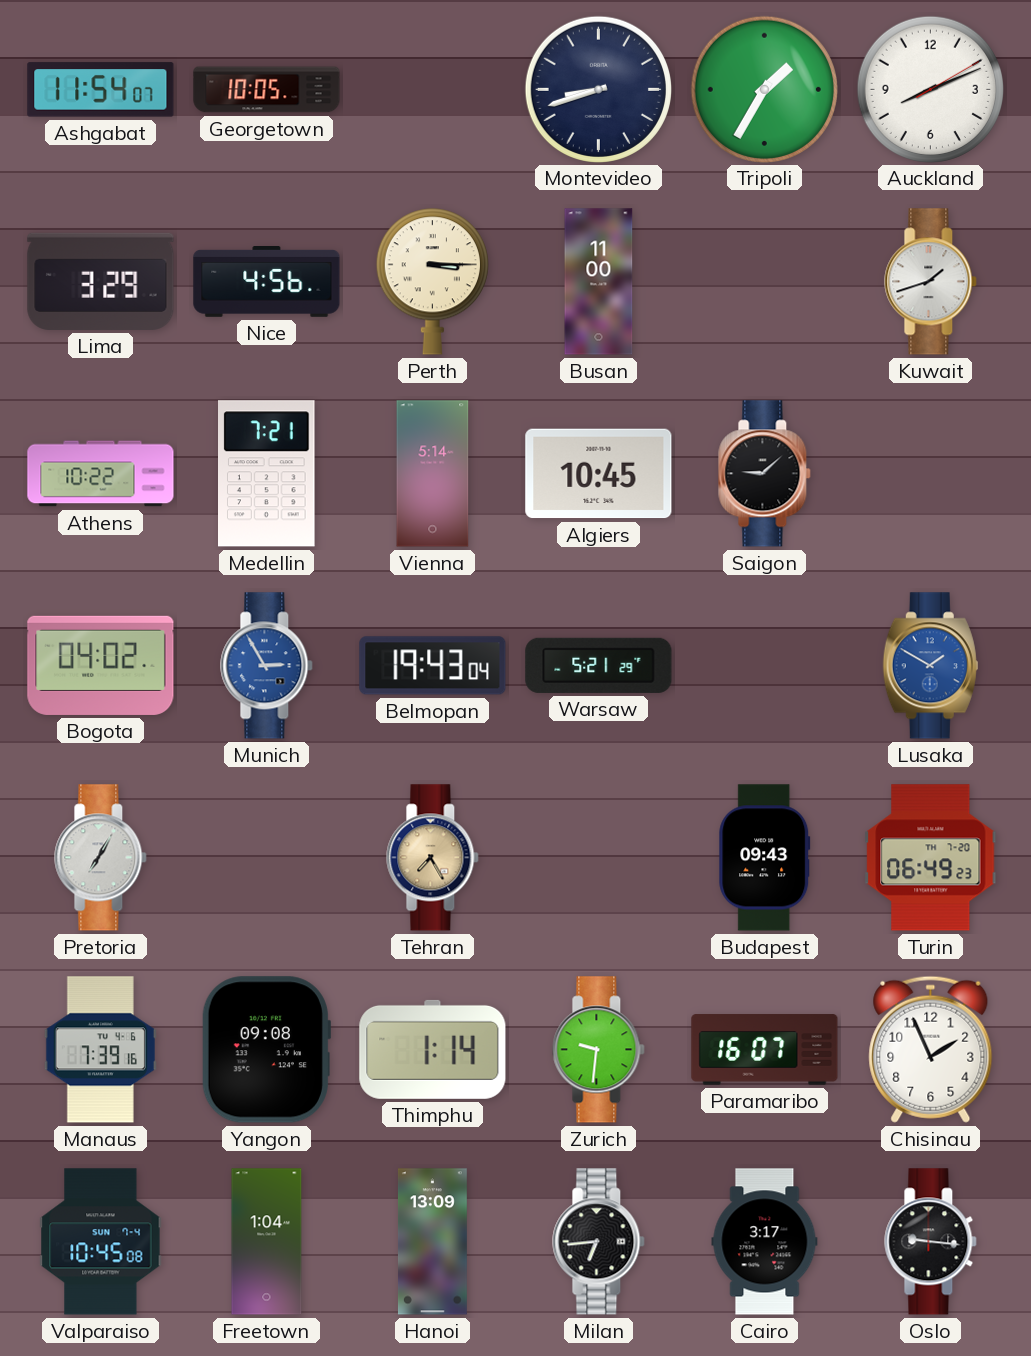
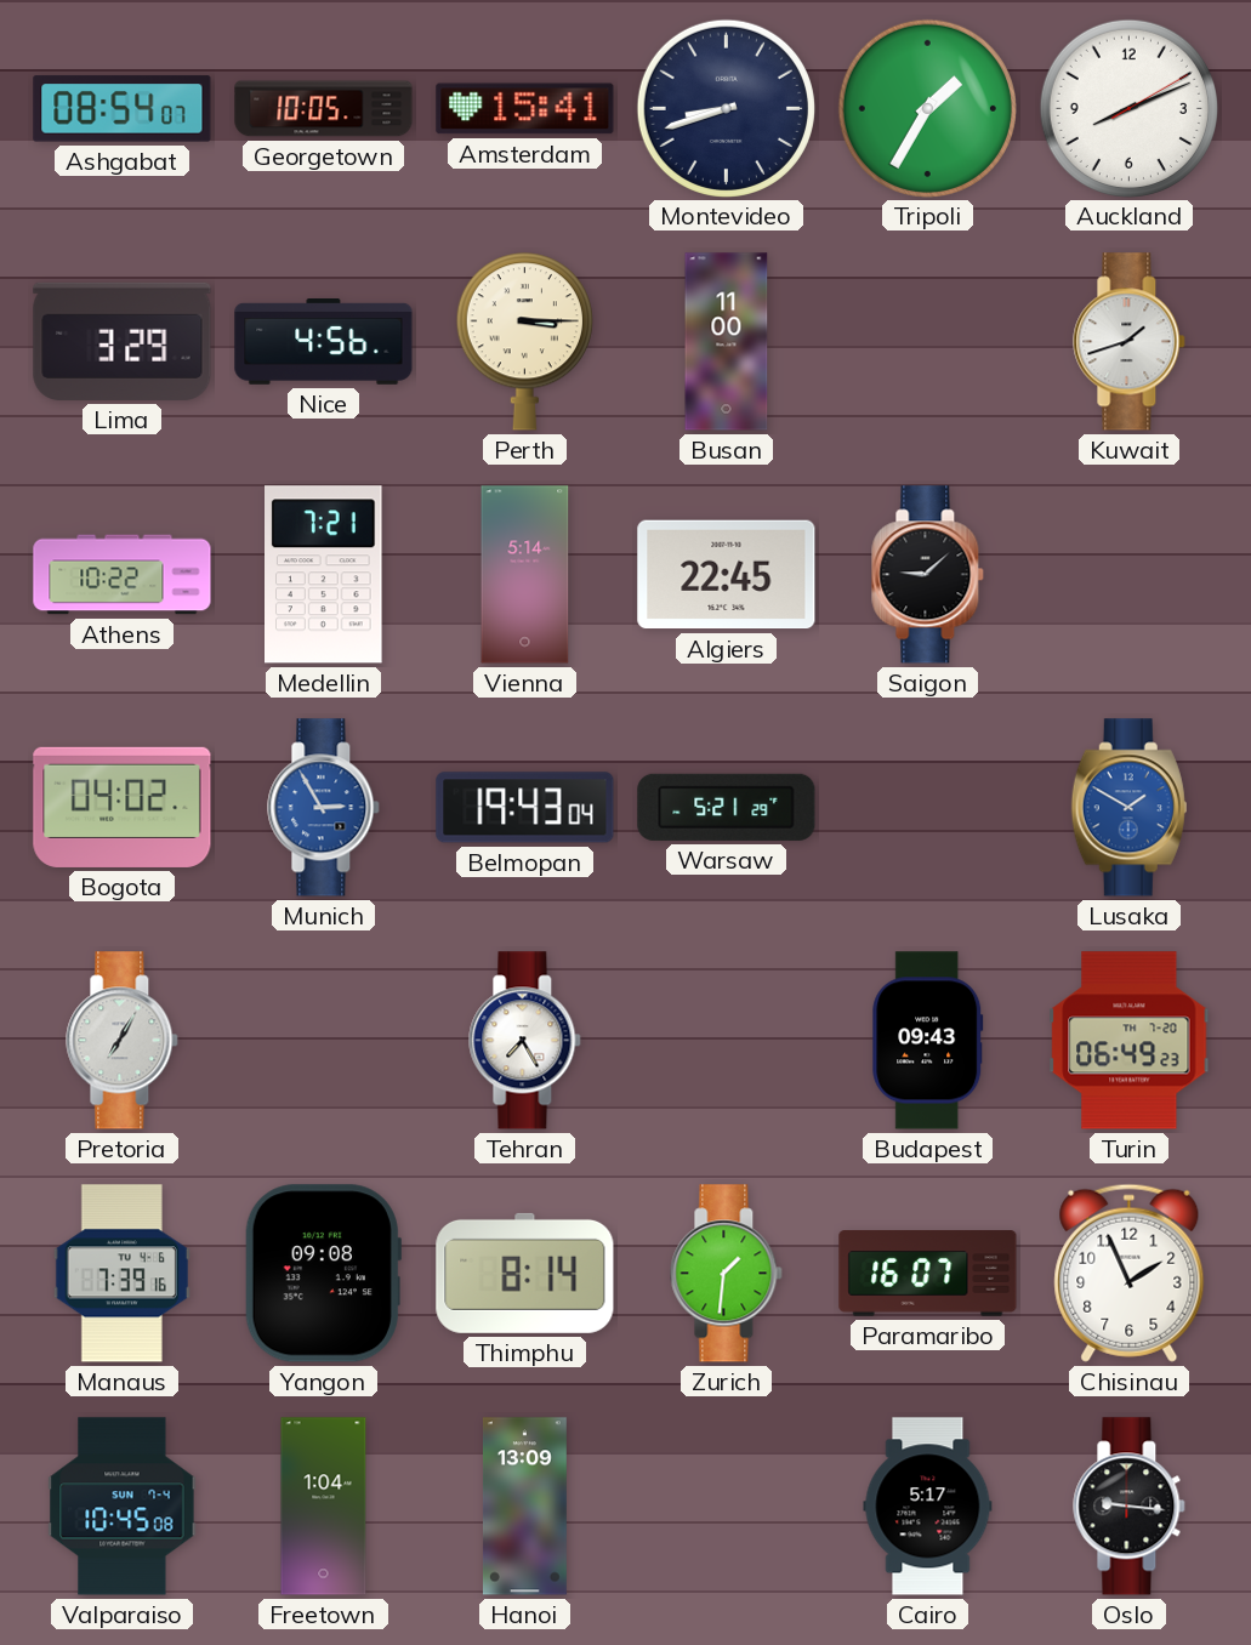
Ashgabat: 11:54 -> 08:54
Amsterdam: none -> 15:41
Algiers: 10:45 -> 22:45
Tehran dial: champagne -> white
Thimphu: 1:14 -> 8:14
Zurich: 9:31 -> 1:31
Milan: 6:44 -> none
Cairo: 3:17 -> 5:17
